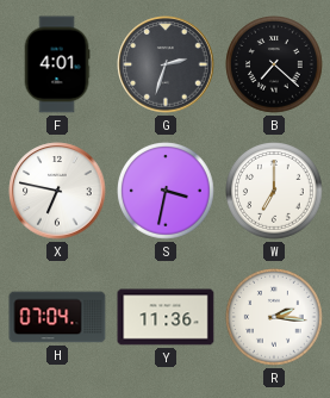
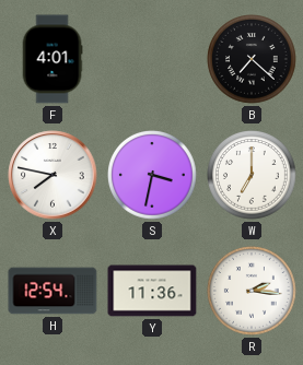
G: 2:33 -> none
X: 6:47 -> 7:47
H: 07:04 -> 12:54
